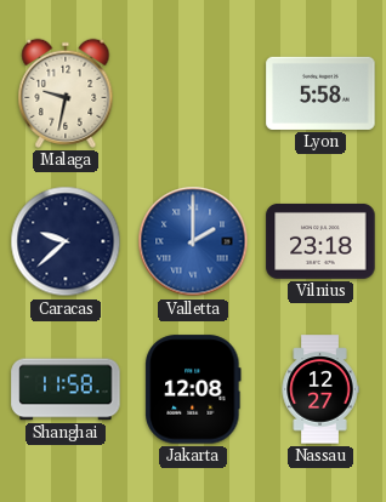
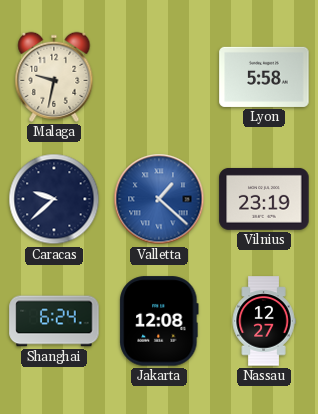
Valletta: 2:00 -> 1:22
Vilnius: 23:18 -> 23:19
Shanghai: 11:58 -> 6:24
